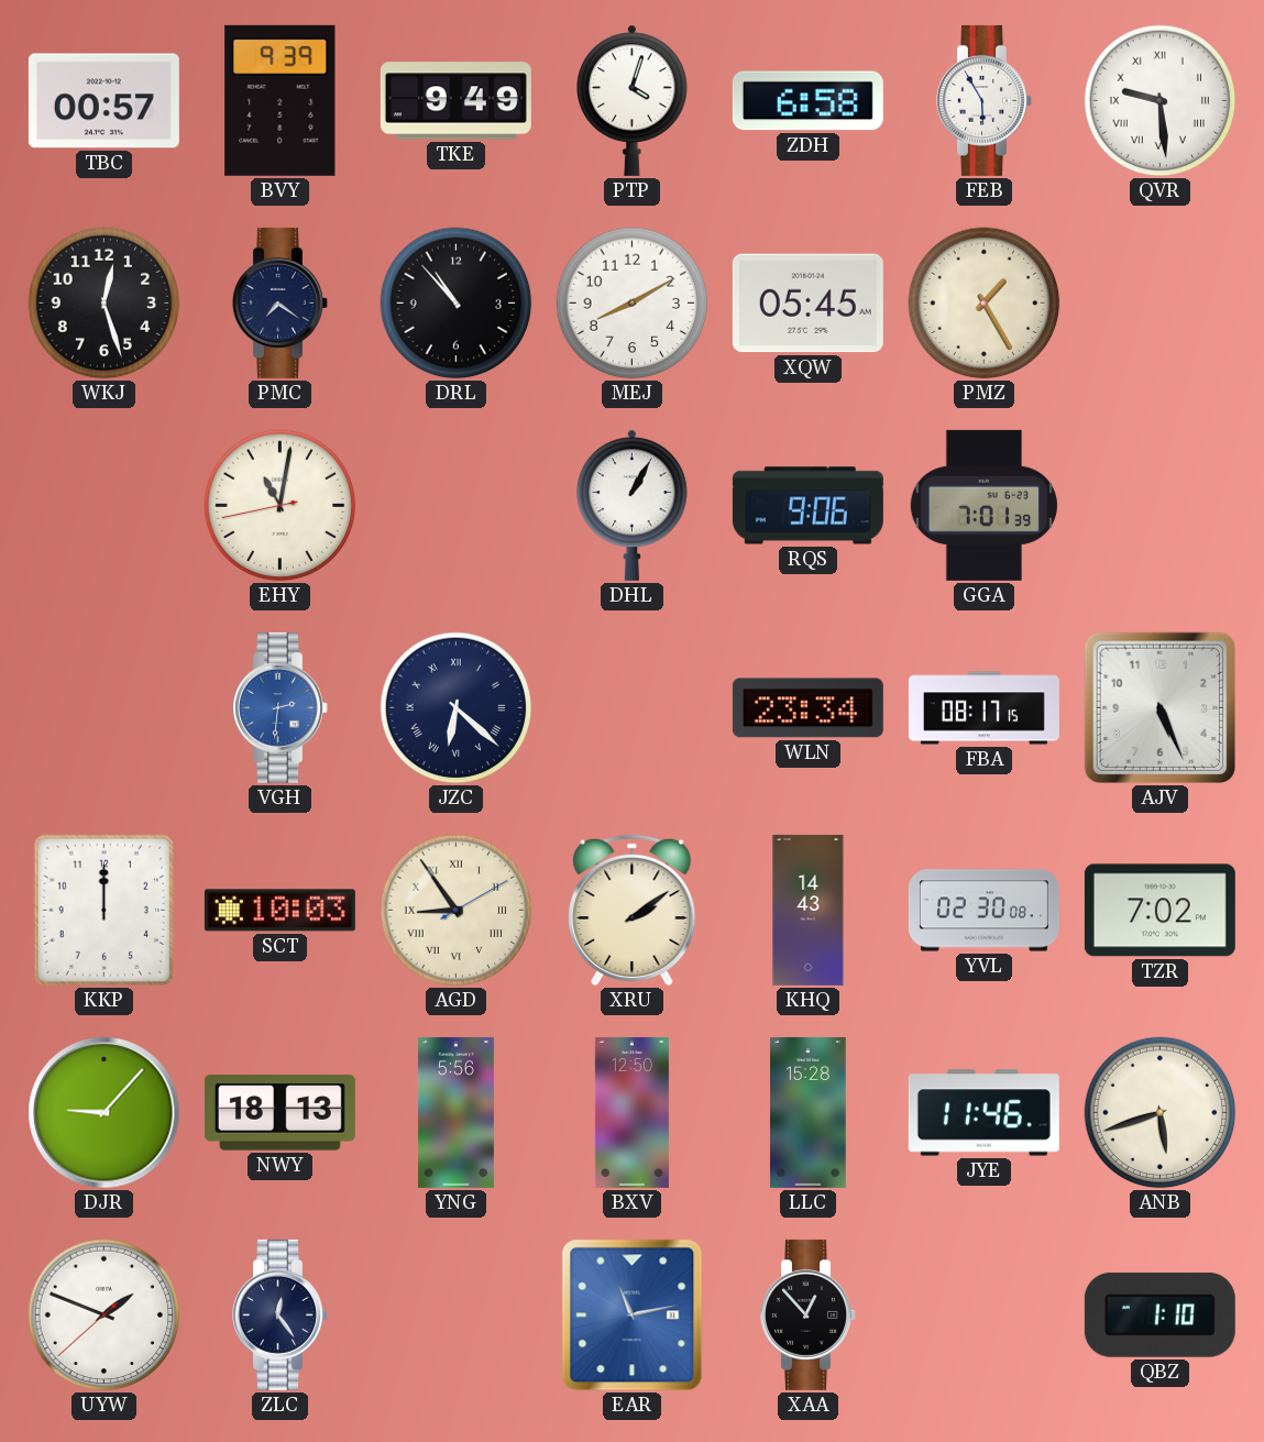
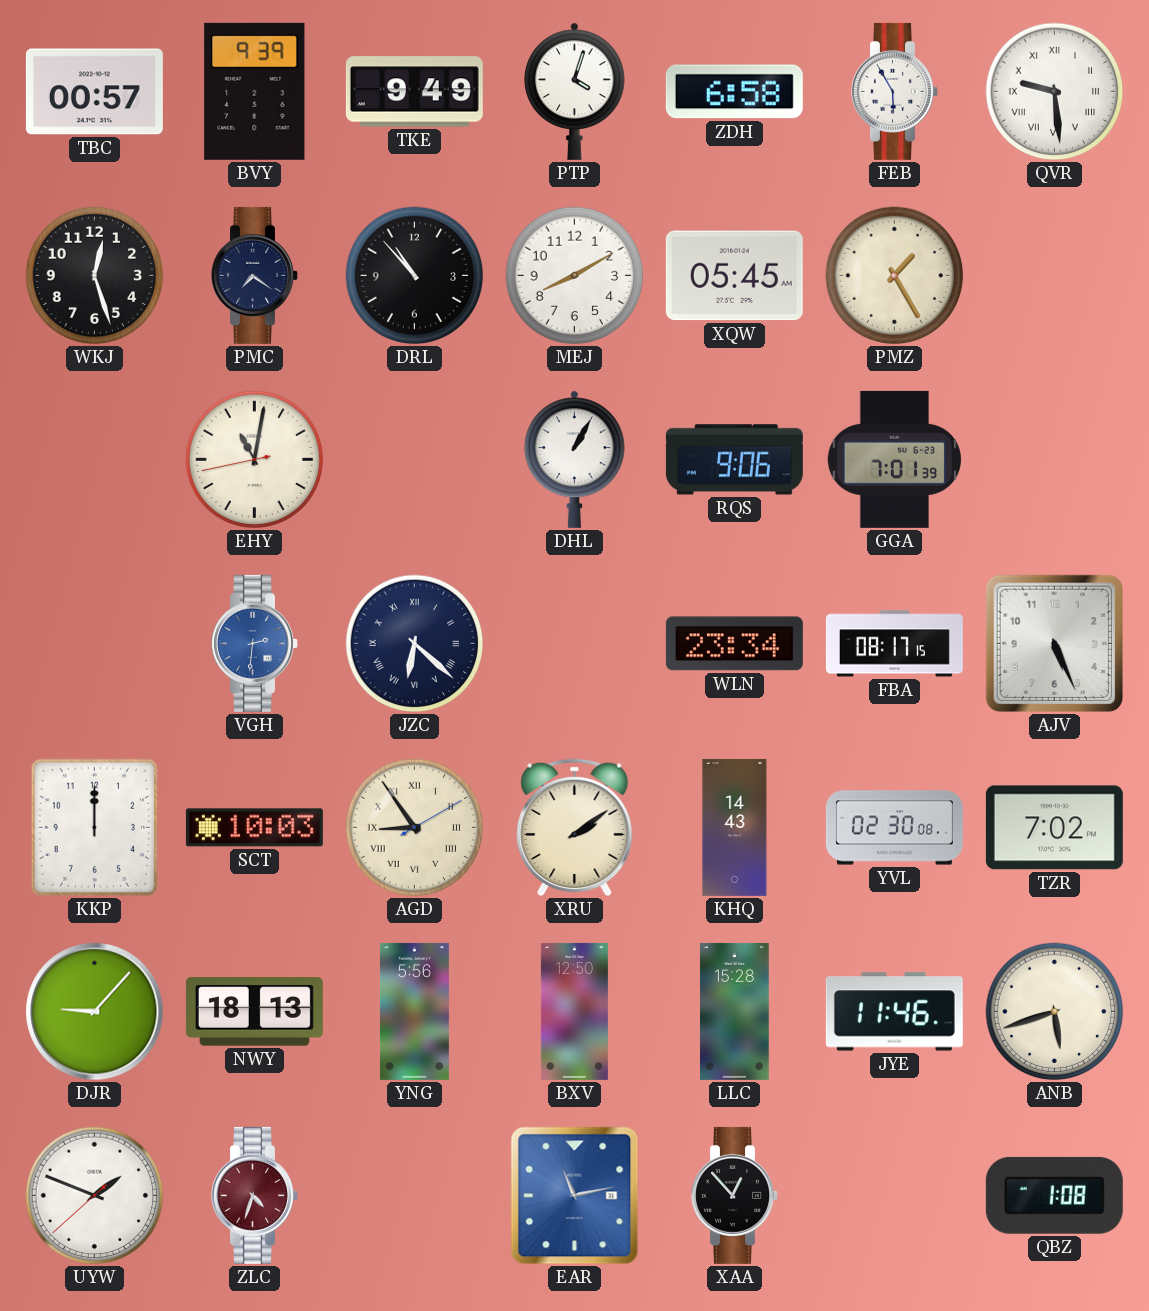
ZLC: 12:24 -> 4:33
ZLC dial: navy -> burgundy
QBZ: 1:10 -> 1:08
